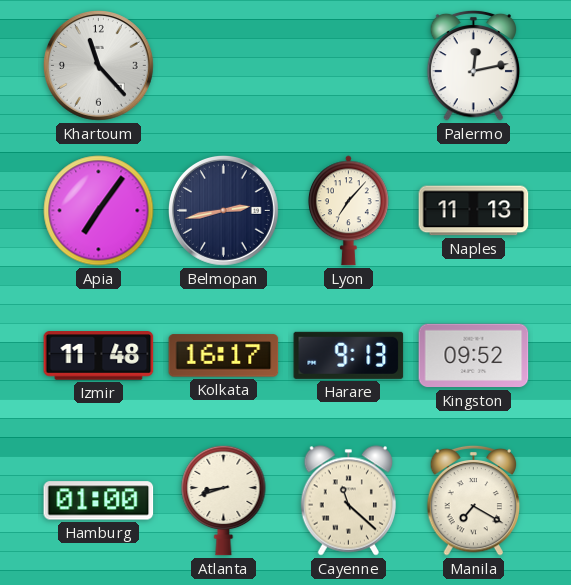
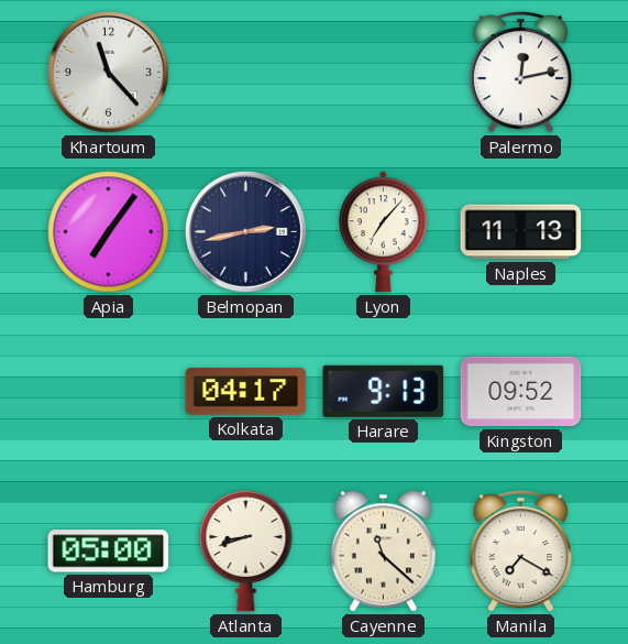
Izmir: 11:48 -> none
Kolkata: 16:17 -> 04:17
Hamburg: 01:00 -> 05:00
